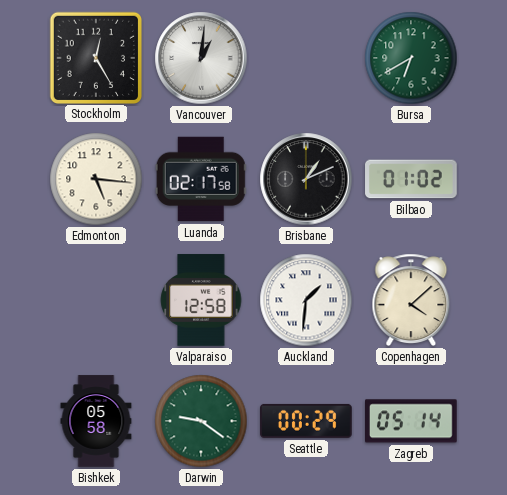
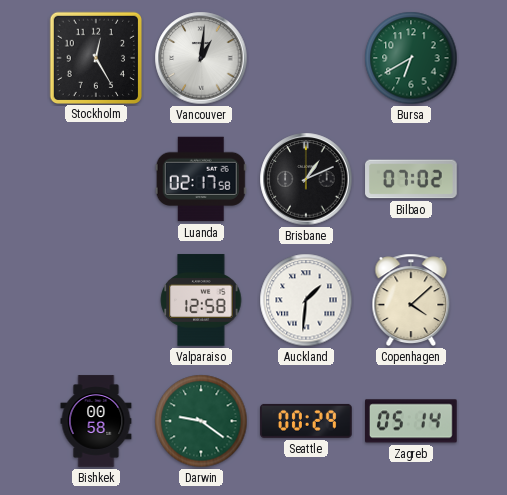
Edmonton: 5:16 -> none
Bilbao: 01:02 -> 07:02
Bishkek: 05:58 -> 00:58
